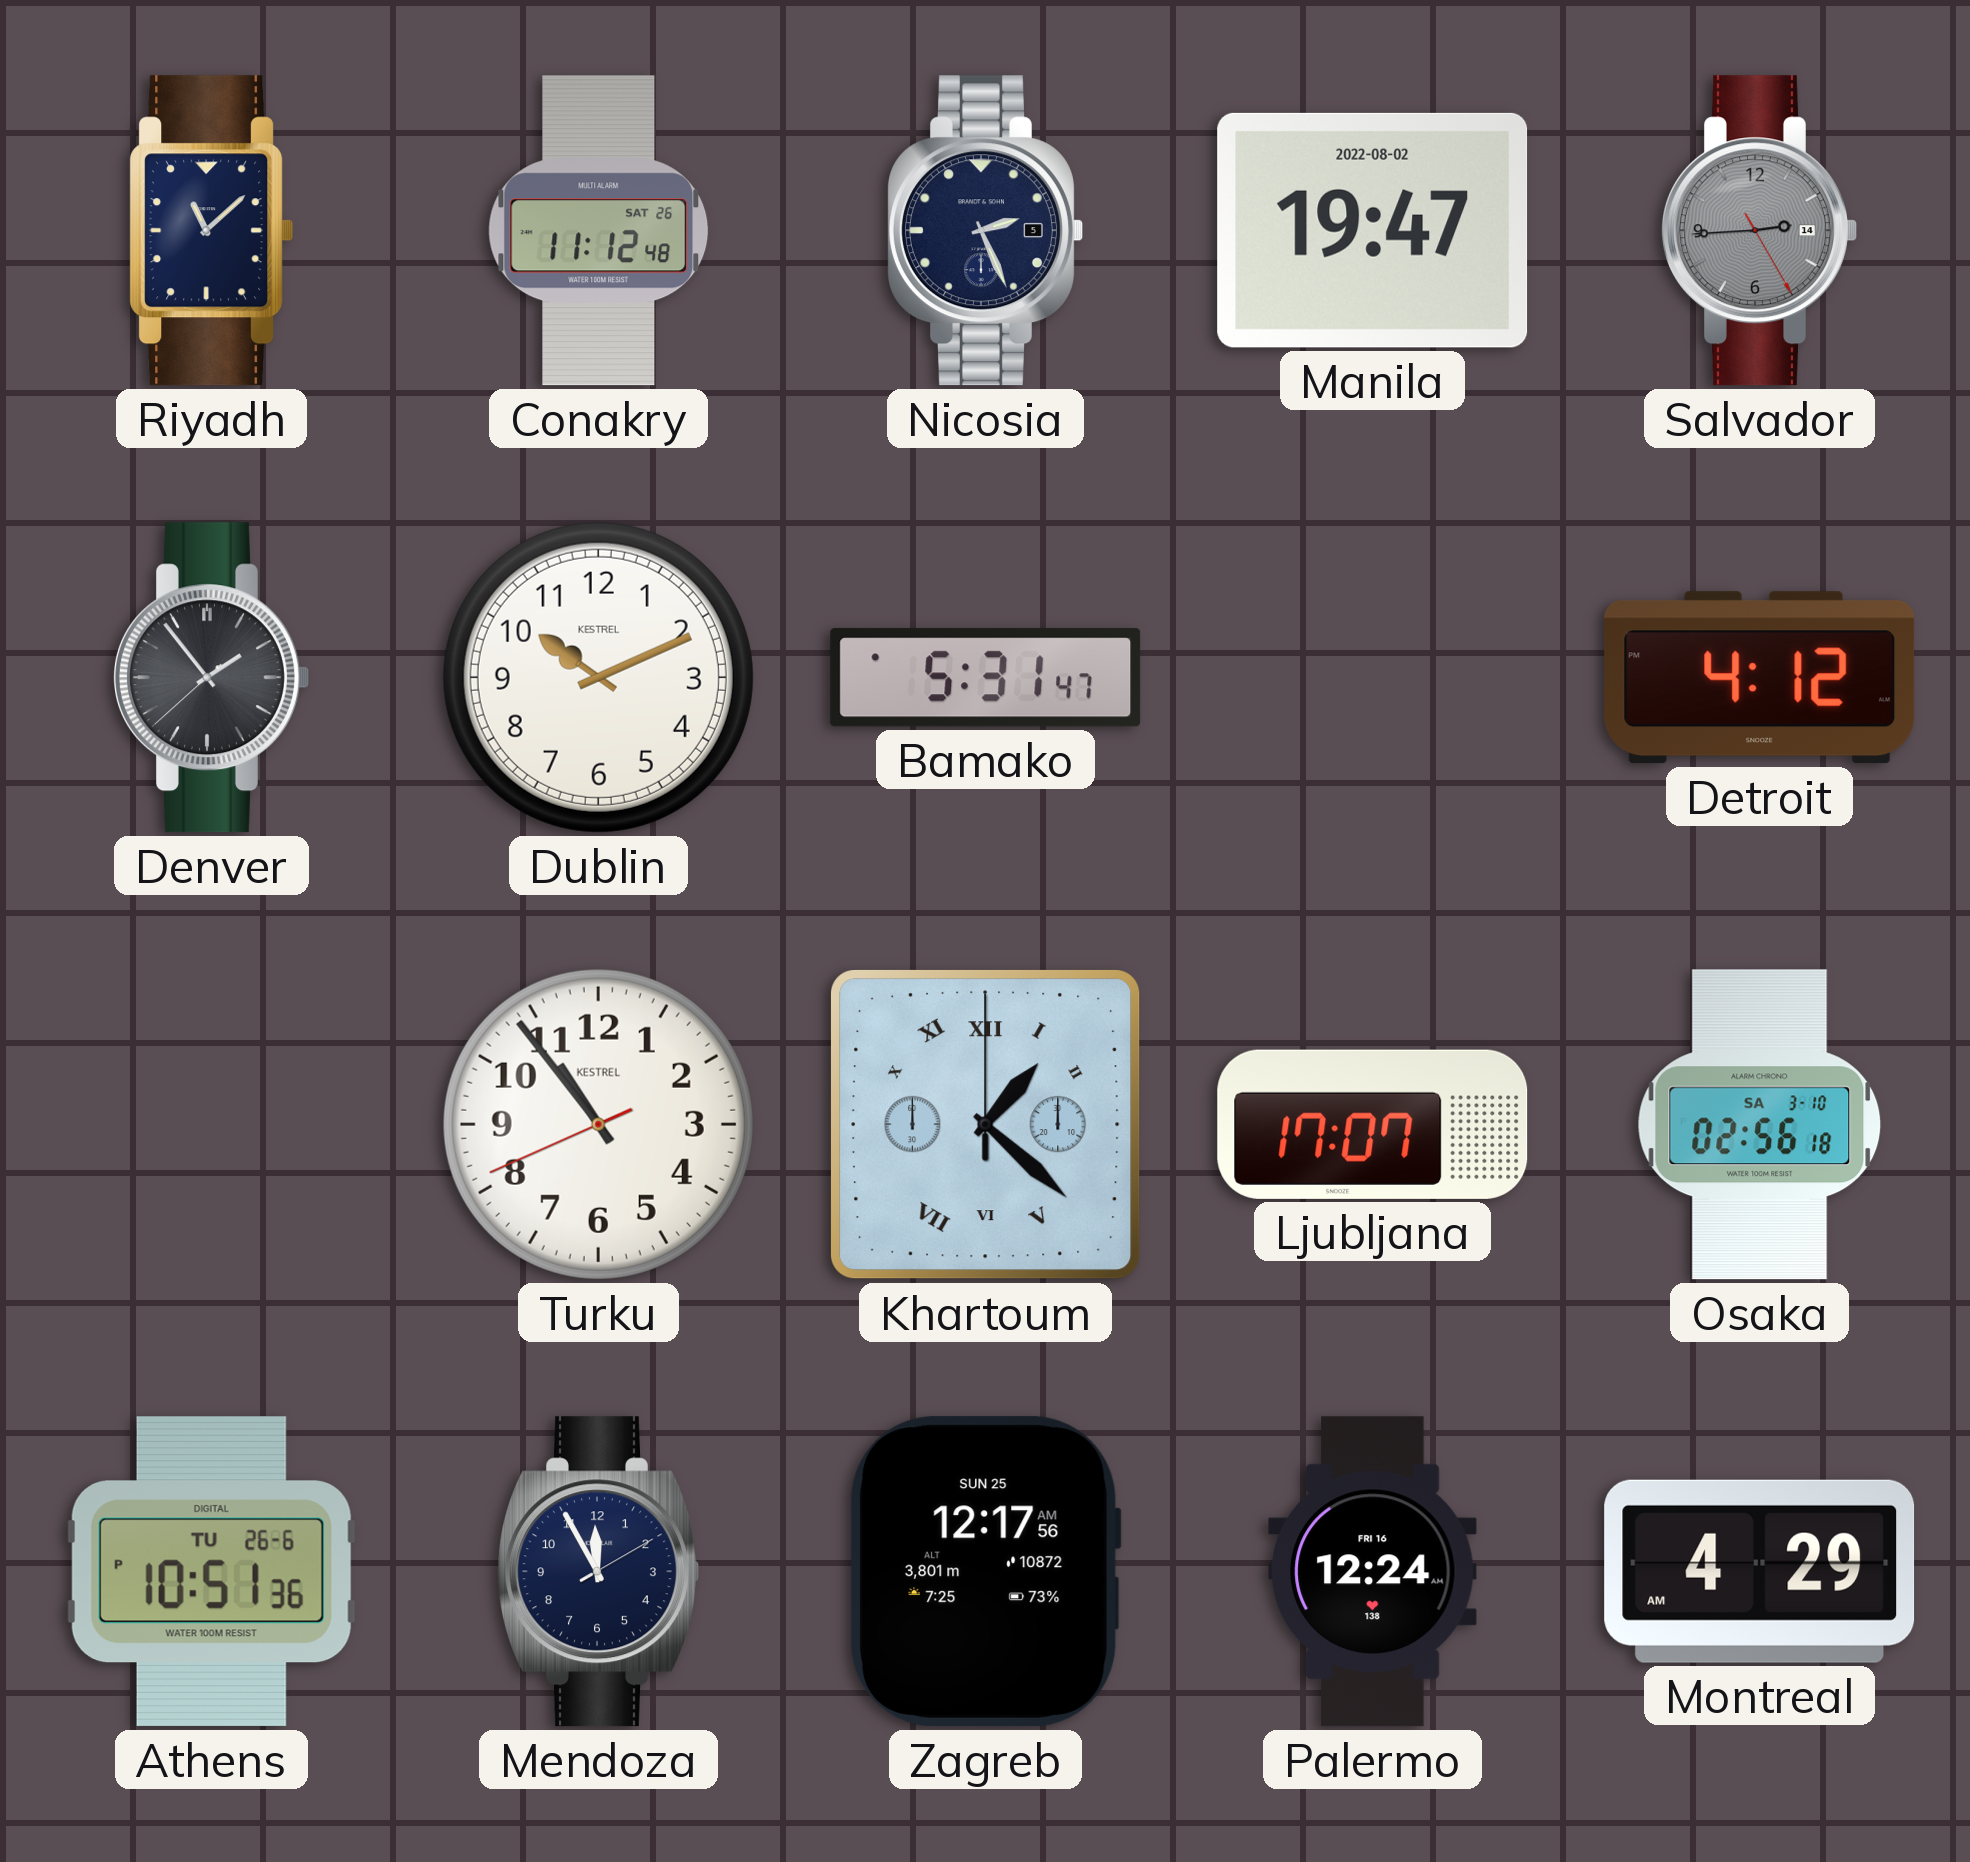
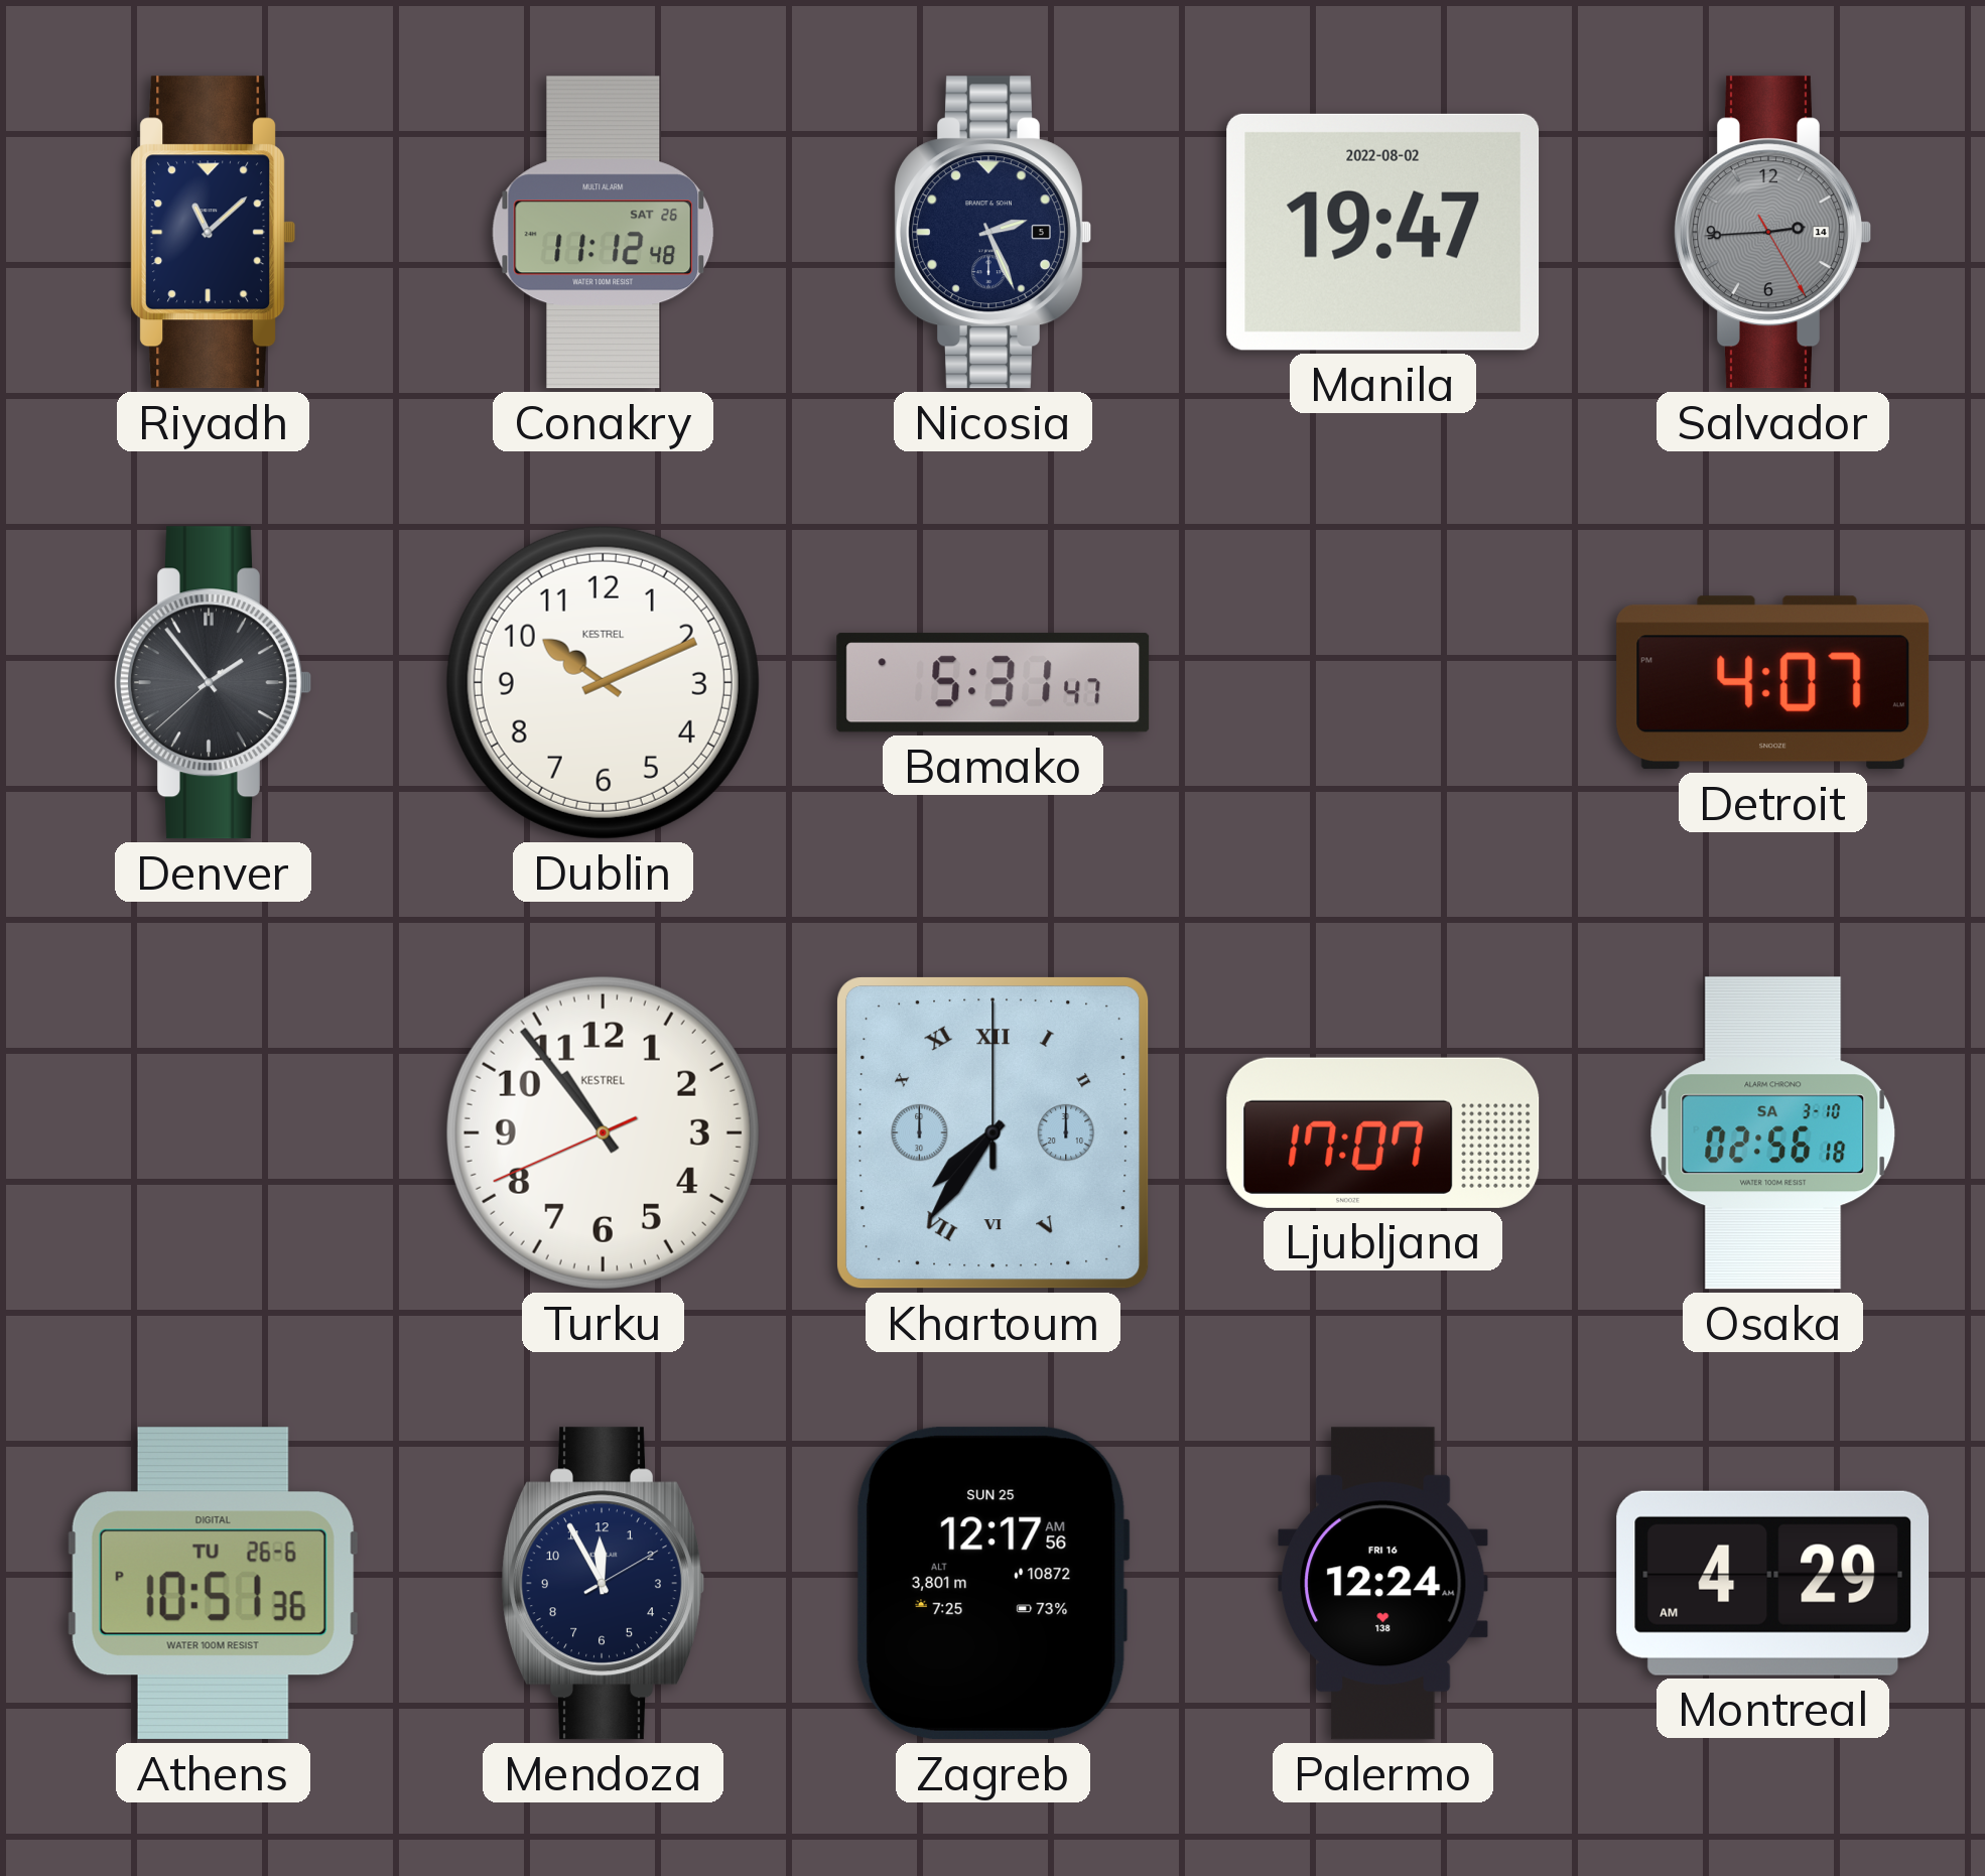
Detroit: 4:12 -> 4:07
Khartoum: 1:22 -> 7:36
